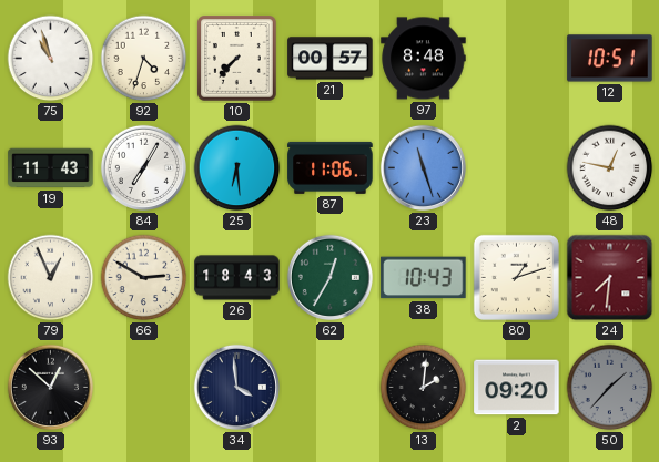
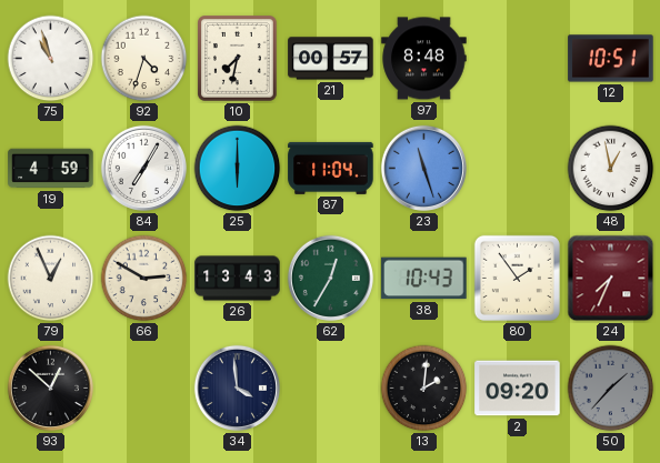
10: 7:37 -> 7:32
19: 11:43 -> 4:59
25: 6:29 -> 6:00
87: 11:06 -> 11:04
48: 12:47 -> 12:58
26: 18:43 -> 13:43
80: 1:12 -> 1:54
24: 7:31 -> 7:34
